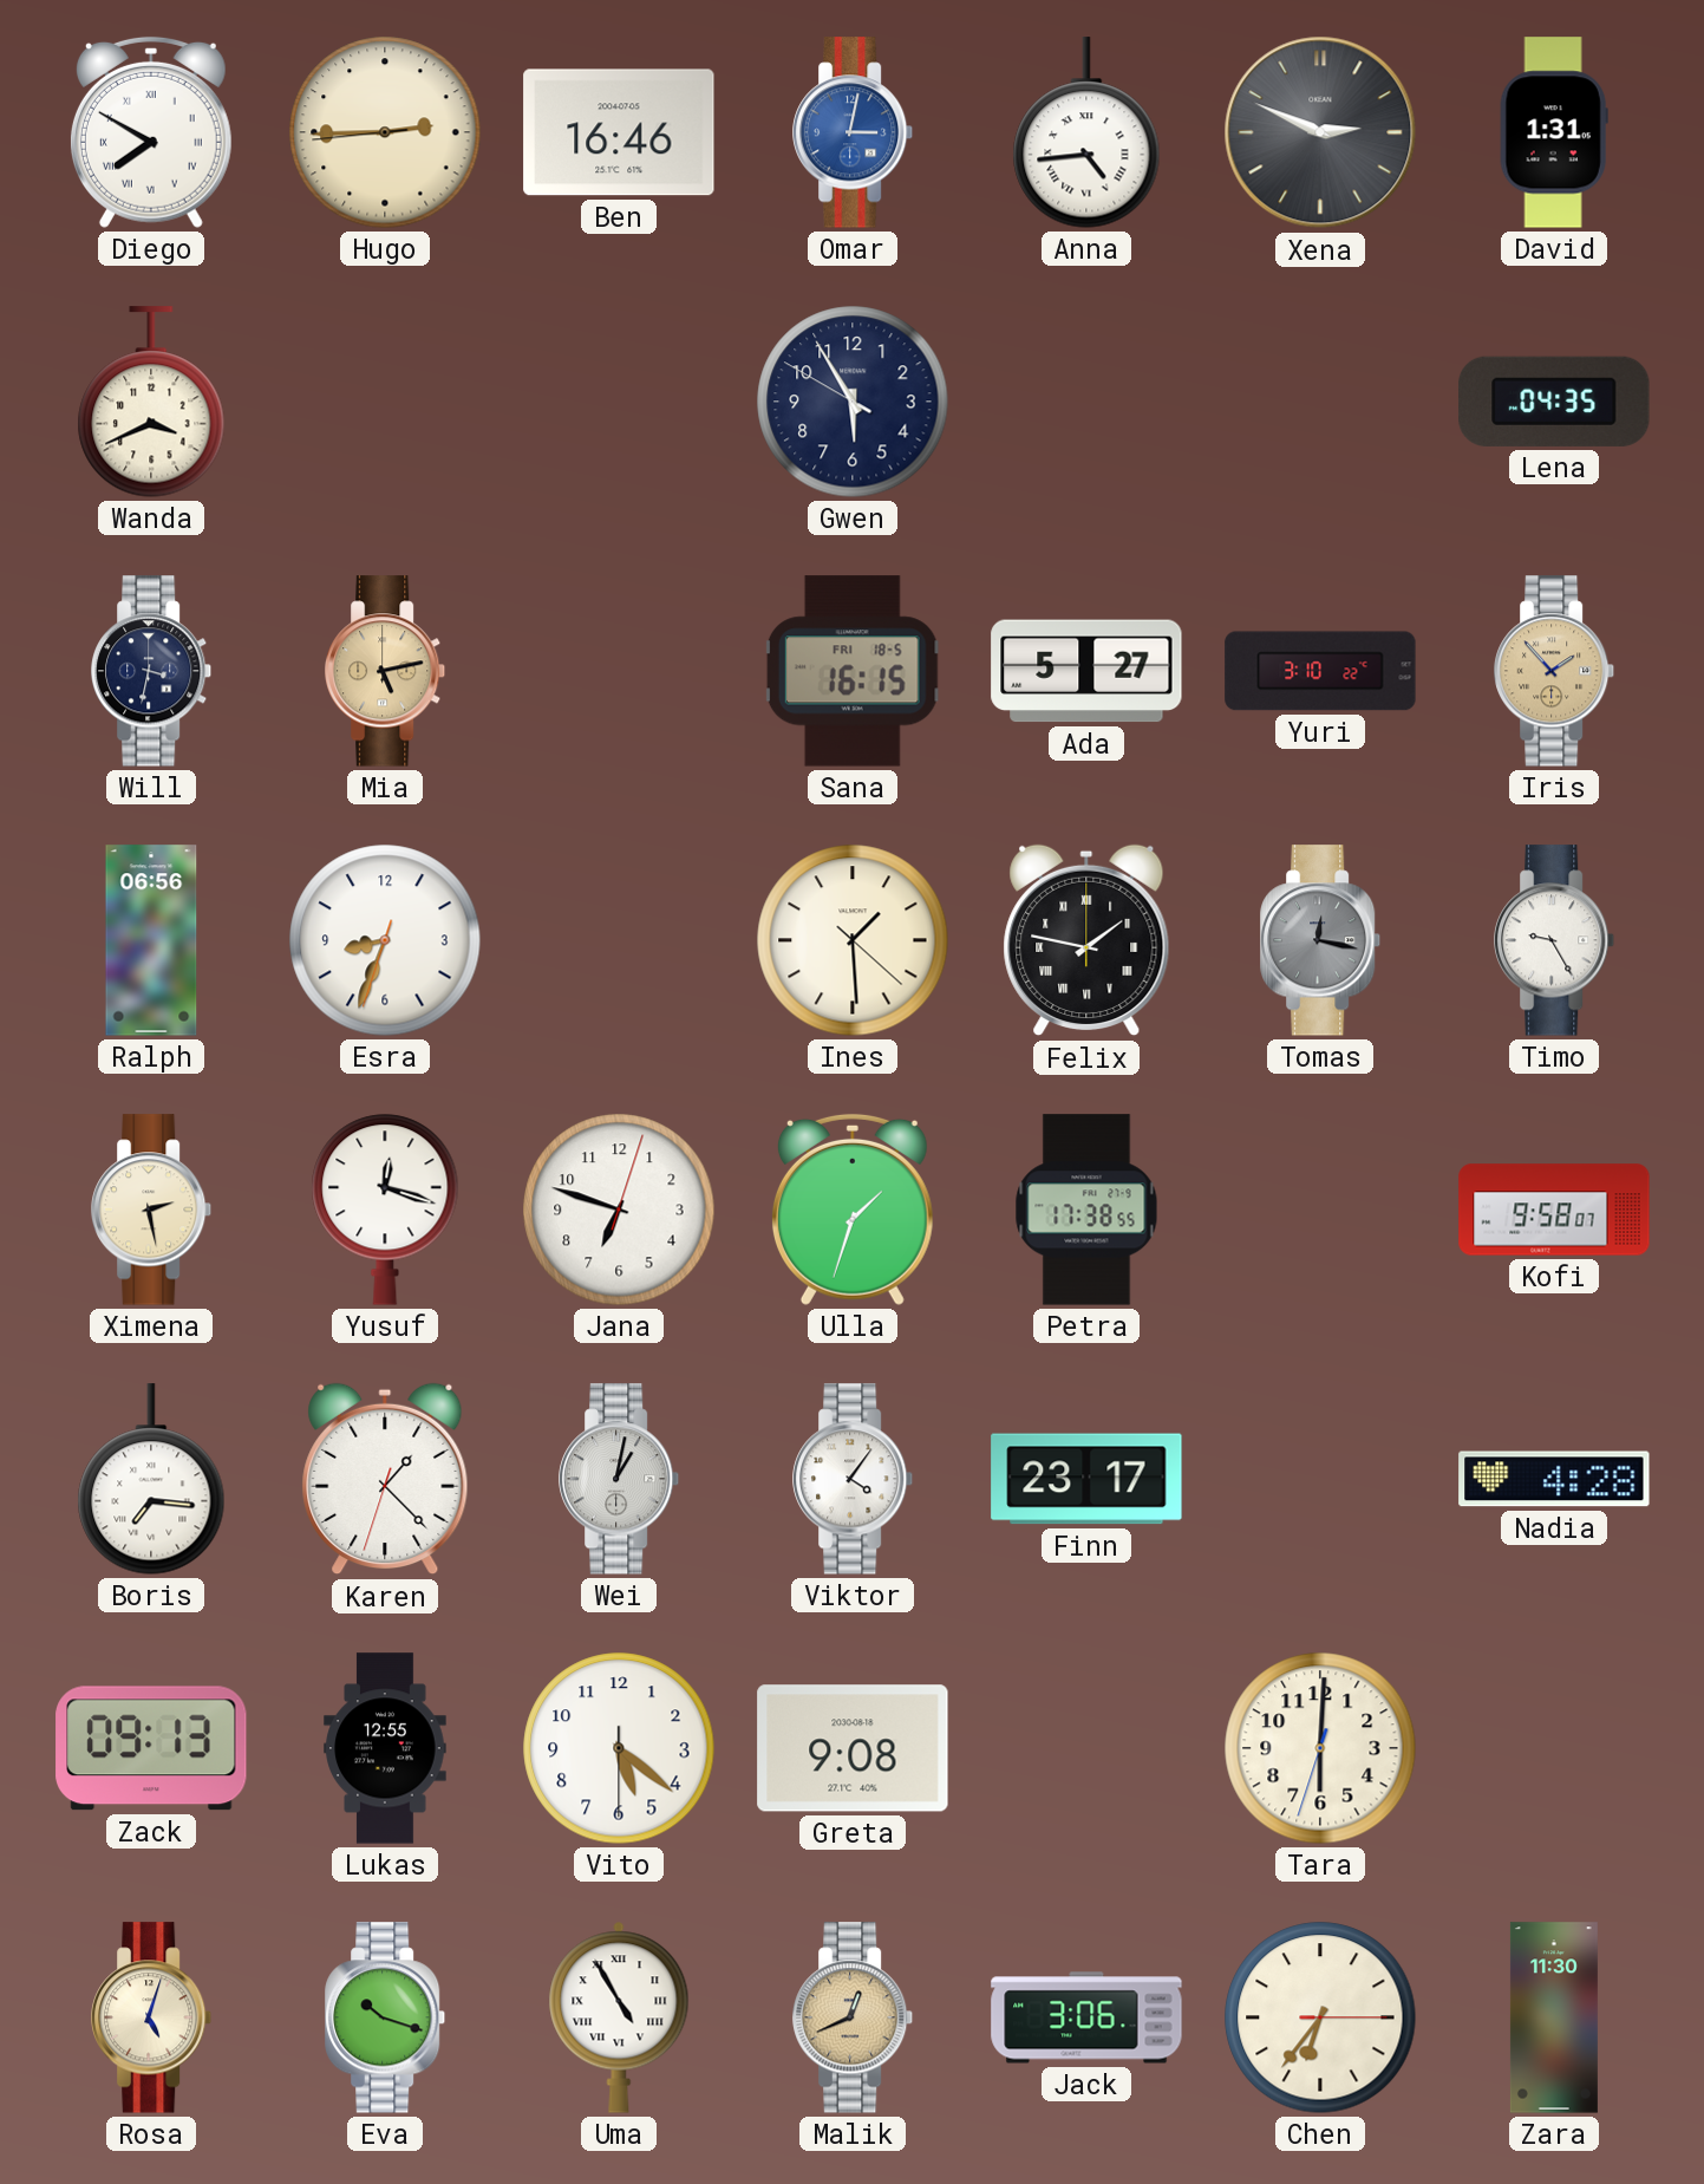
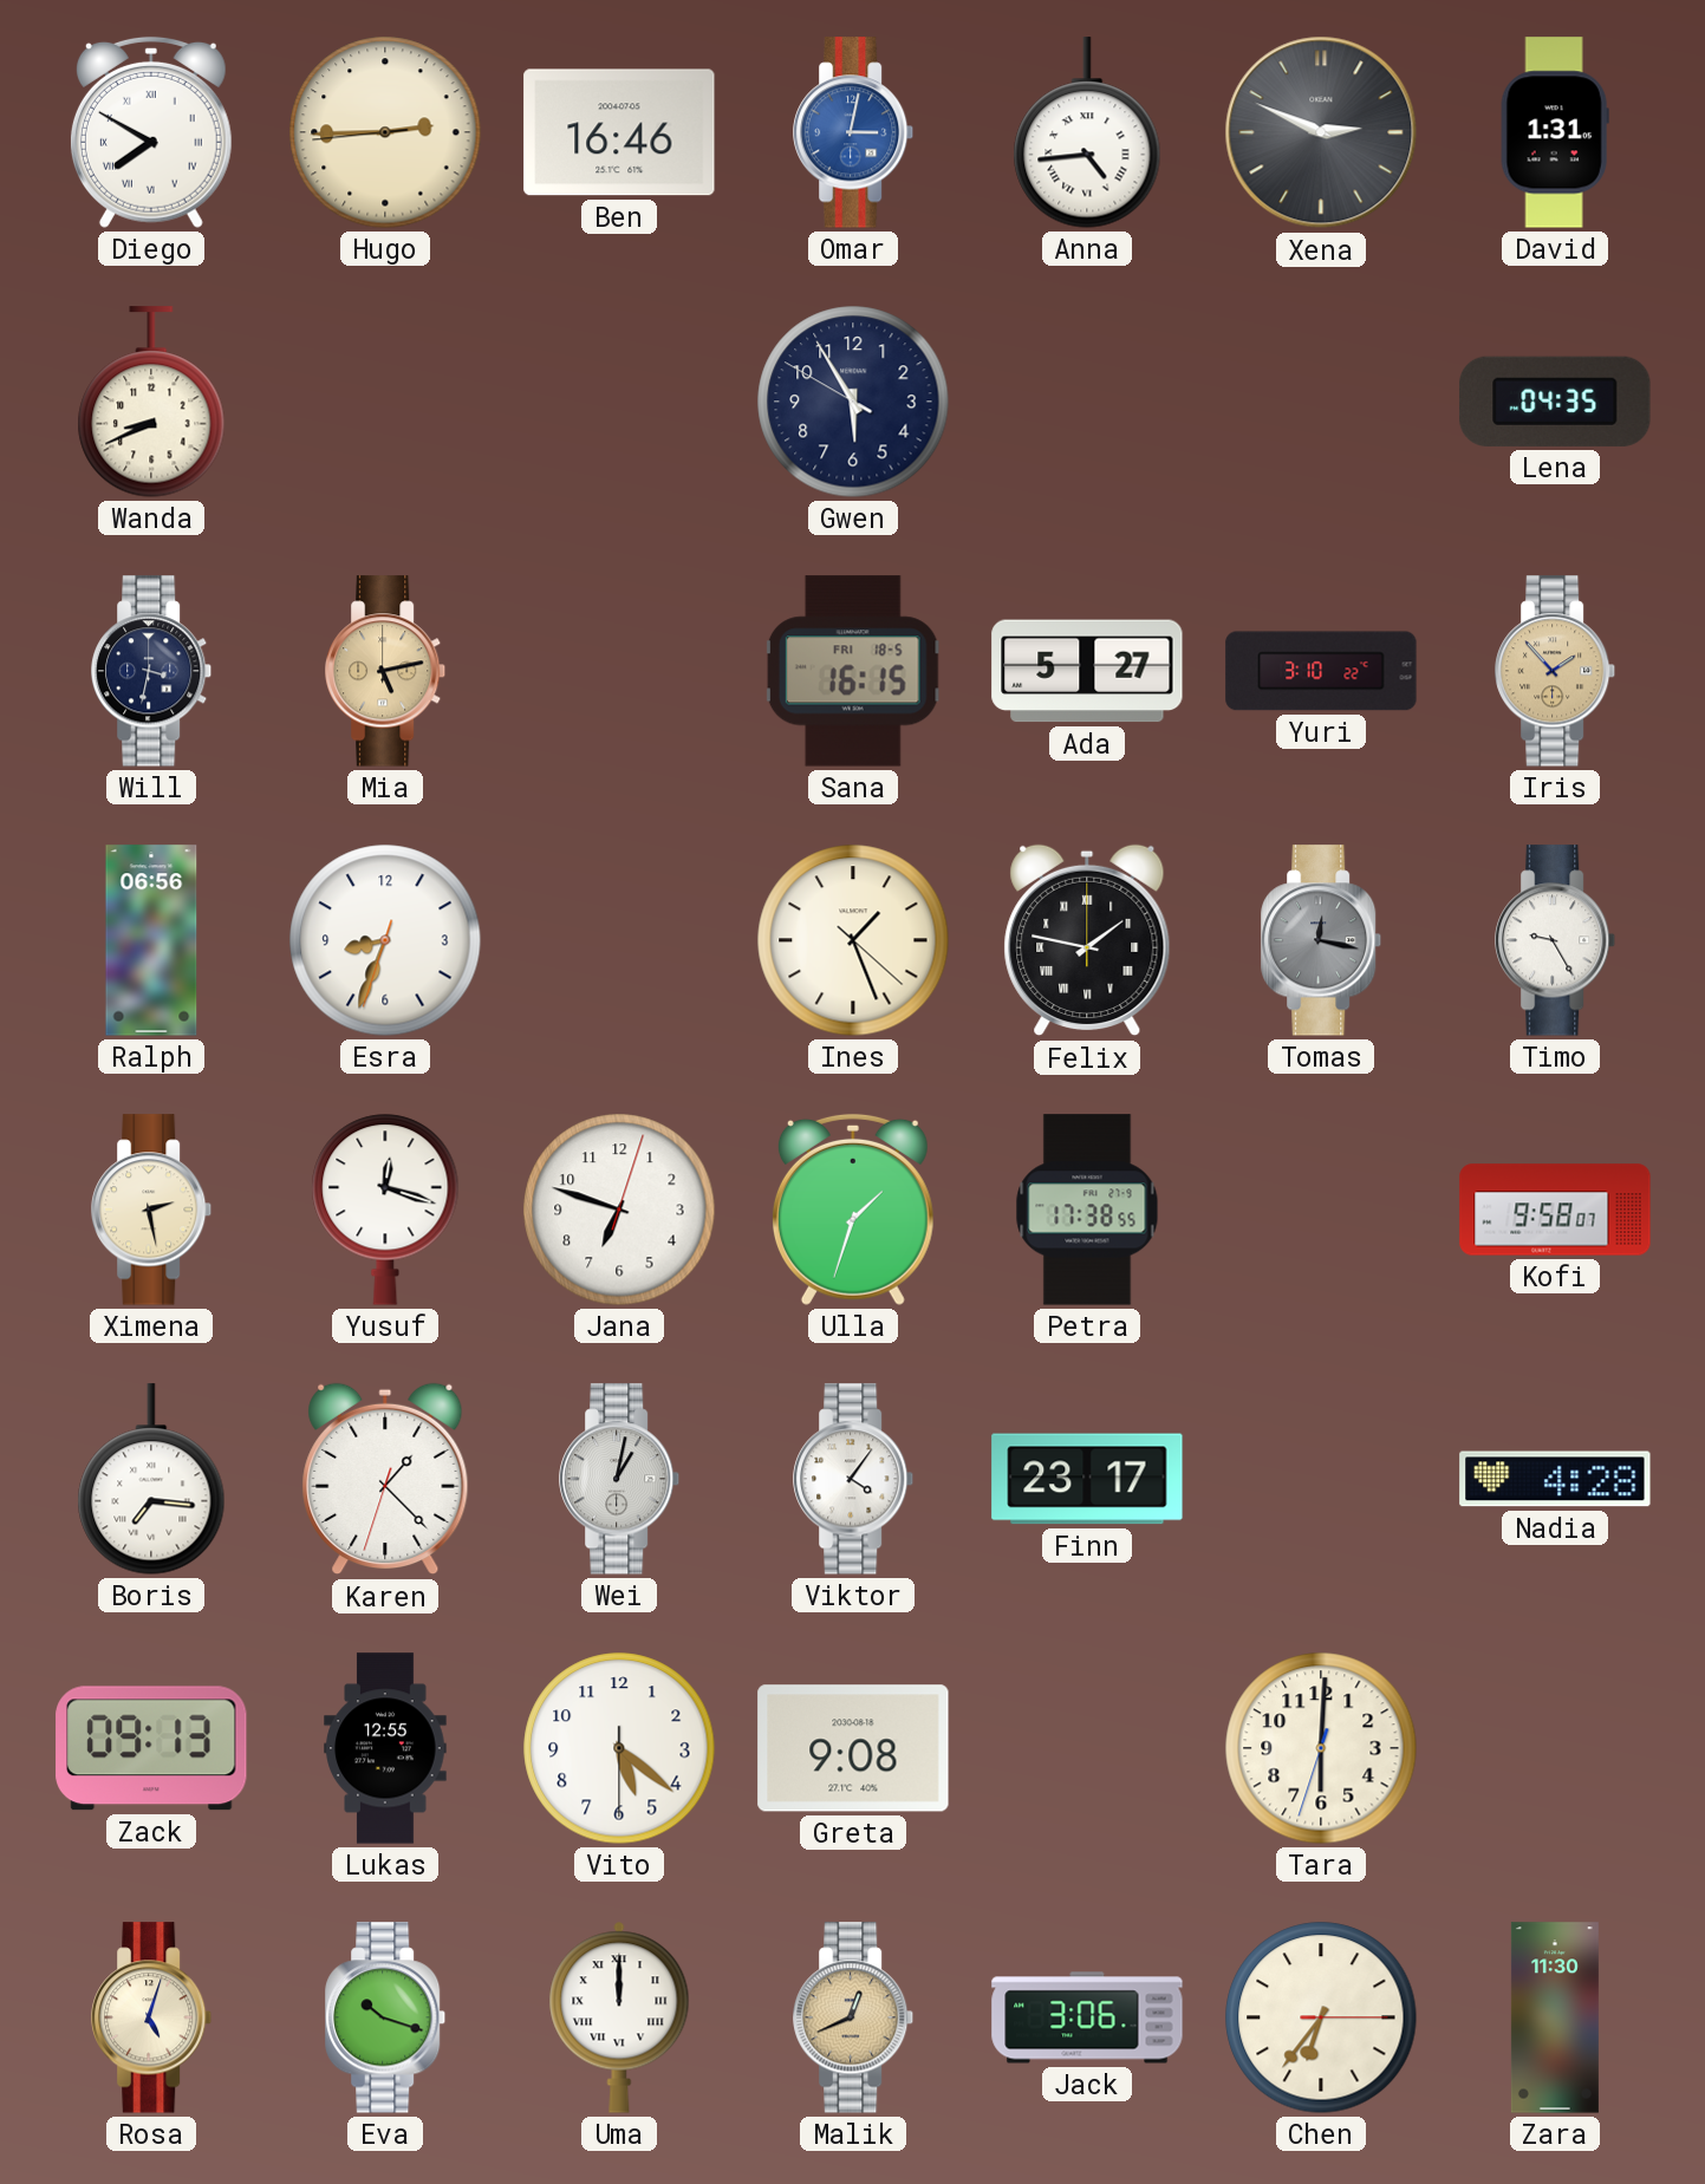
Wanda: 3:41 -> 8:41
Ines: 1:29 -> 1:26
Uma: 4:55 -> 12:00
